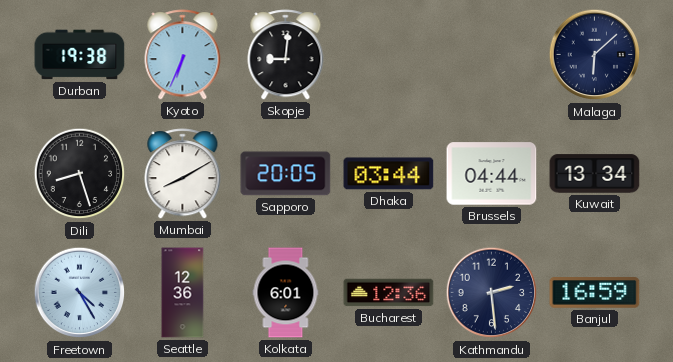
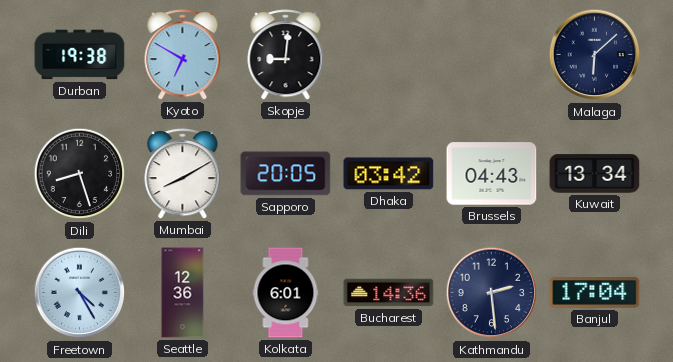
Kyoto: 6:34 -> 6:50
Dhaka: 03:44 -> 03:42
Brussels: 04:44 -> 04:43
Bucharest: 12:36 -> 14:36
Banjul: 16:59 -> 17:04
